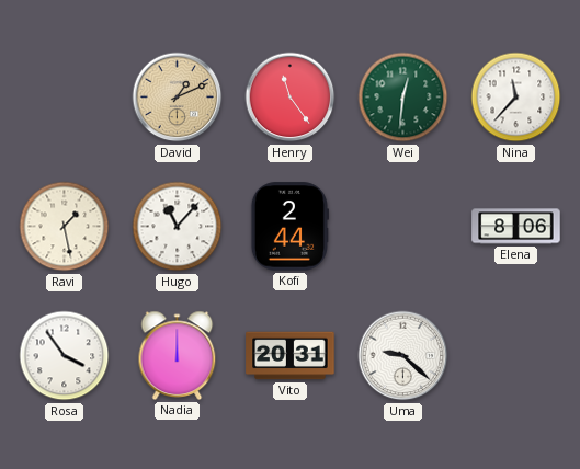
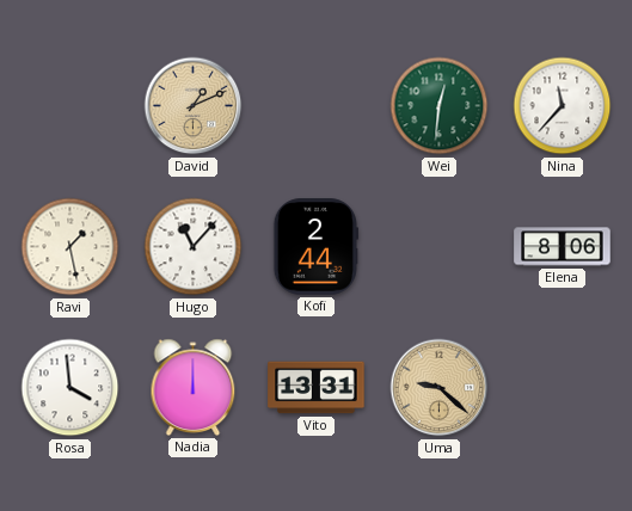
Henry: 11:24 -> none
Rosa: 3:54 -> 3:59
Vito: 20:31 -> 13:31
Uma dial: white -> champagne
